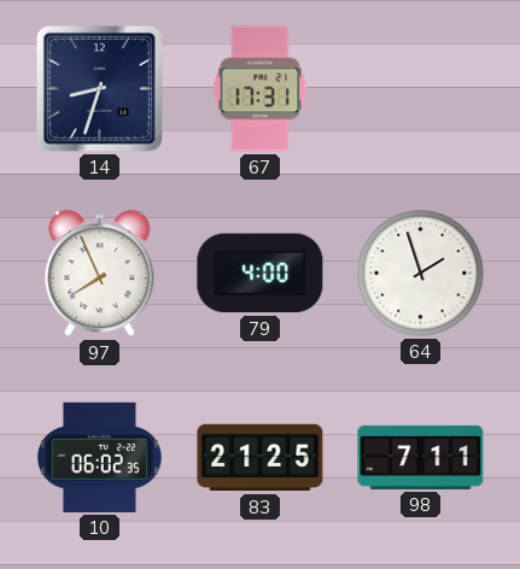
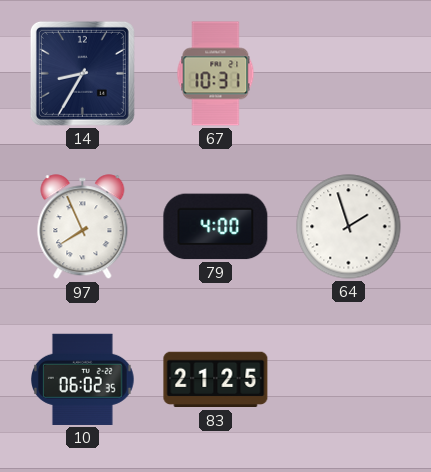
14: 8:33 -> 8:35
67: 17:31 -> 10:31
98: 7:11 -> none
